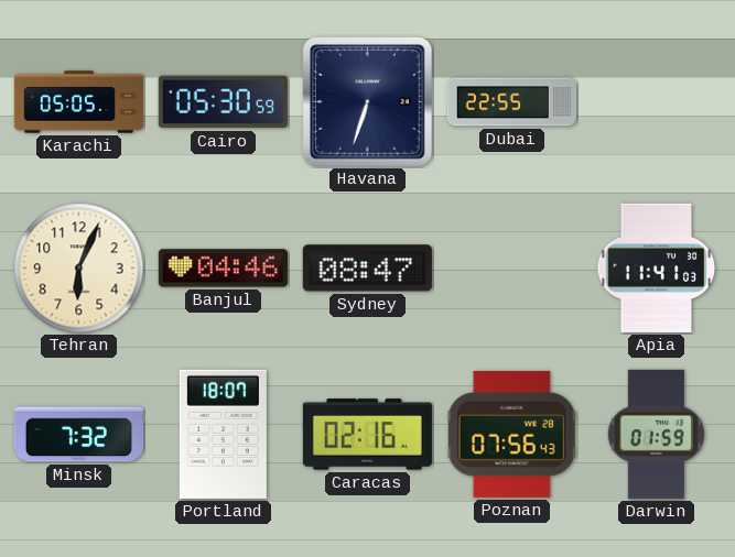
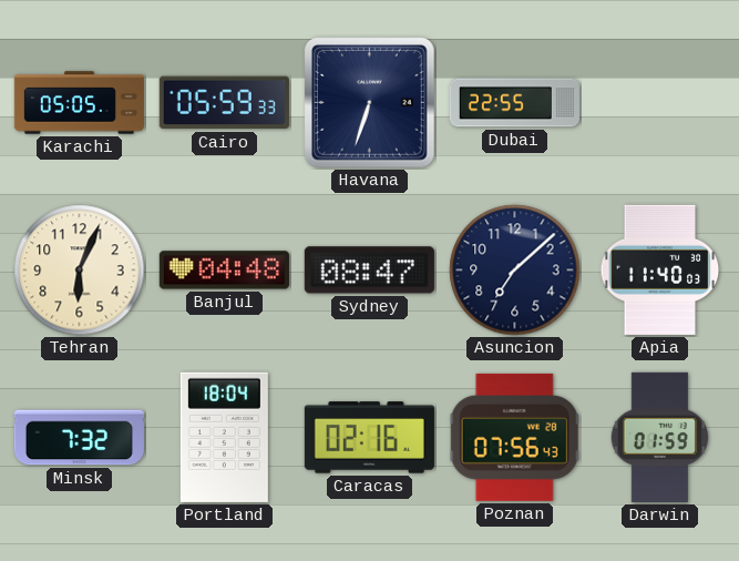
Cairo: 05:30 -> 05:59
Banjul: 04:46 -> 04:48
Asuncion: none -> 7:08
Apia: 11:41 -> 11:40
Portland: 18:07 -> 18:04
